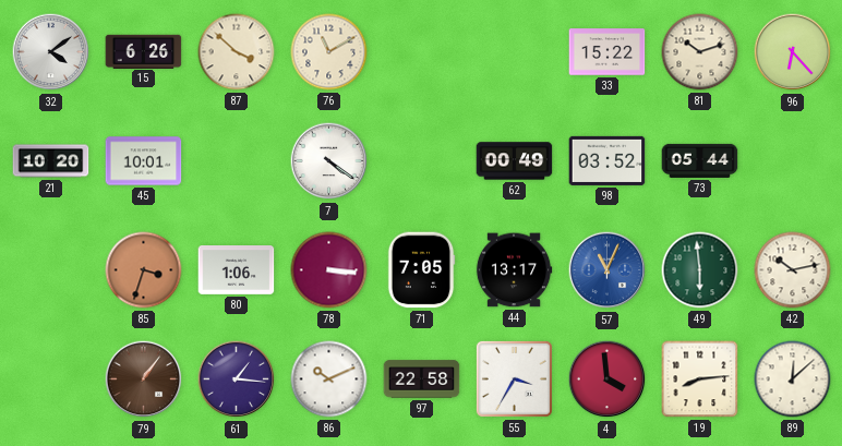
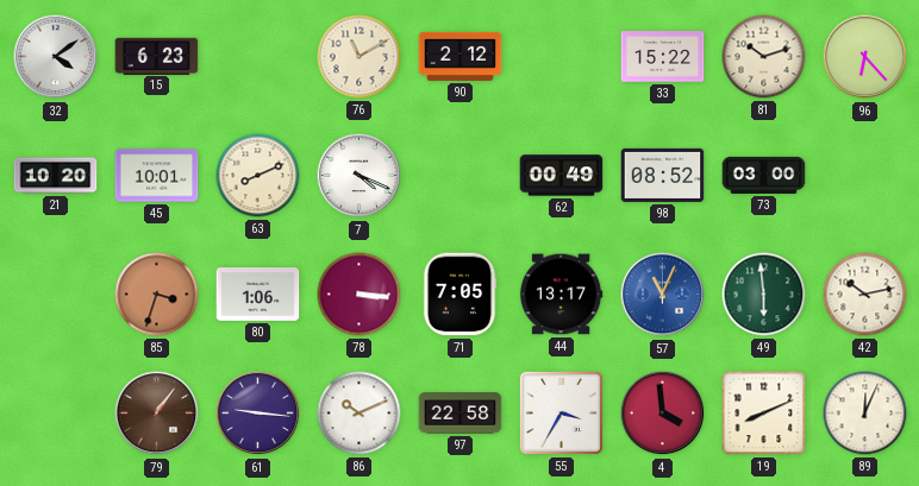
15: 6:26 -> 6:23
87: 3:52 -> none
90: none -> 2:12
63: none -> 8:11
7: 4:21 -> 4:19
98: 03:52 -> 08:52
73: 05:44 -> 03:00
61: 1:16 -> 9:16
19: 8:14 -> 8:11
89: 12:08 -> 12:04
